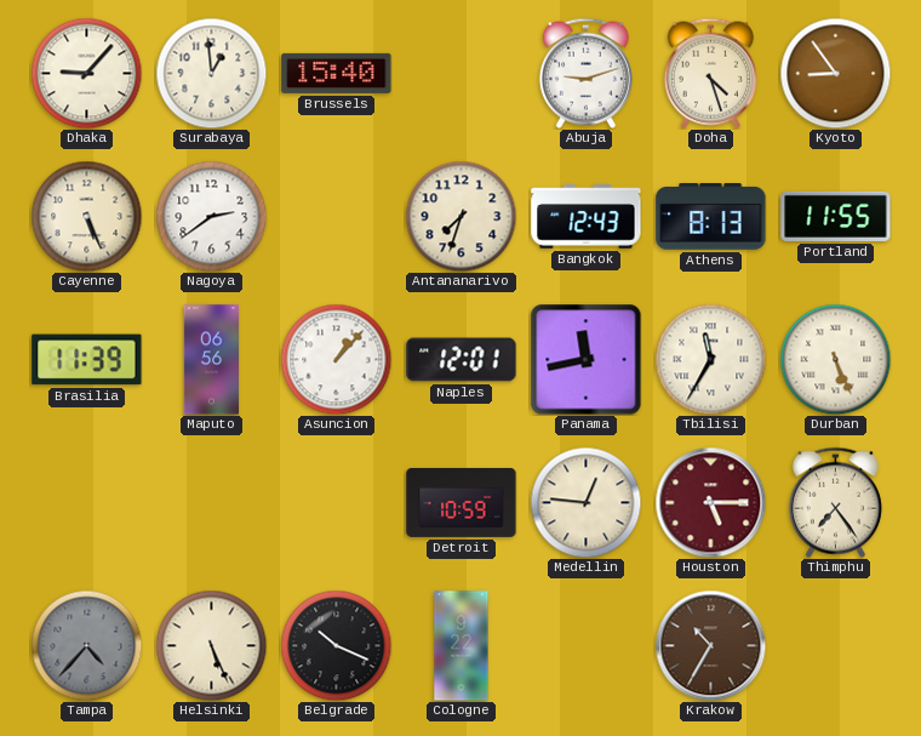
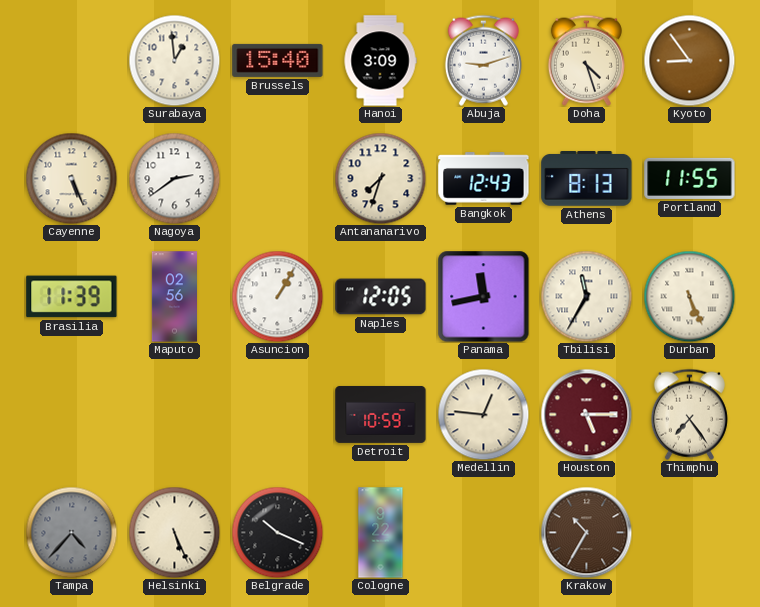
Dhaka: 9:07 -> none
Hanoi: none -> 3:09
Maputo: 06:56 -> 02:56
Asuncion: 1:07 -> 1:05
Naples: 12:01 -> 12:05
